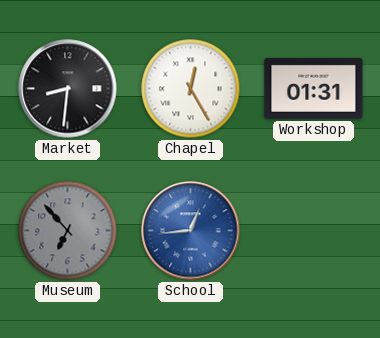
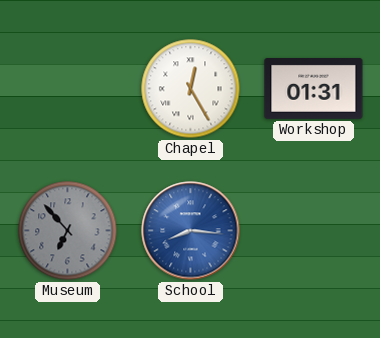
Market: 8:31 -> none
School: 12:44 -> 8:16
